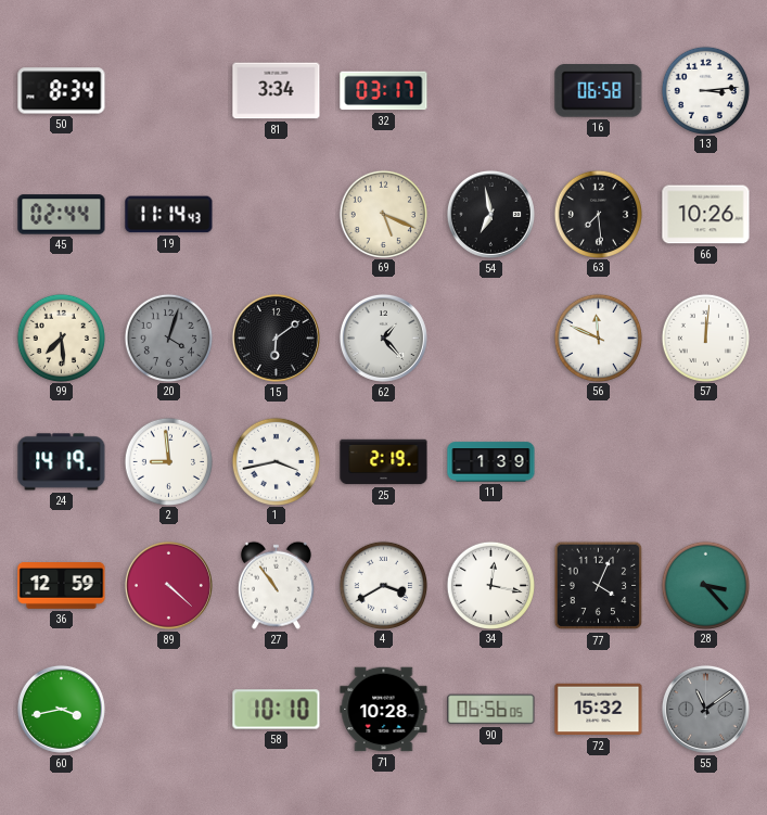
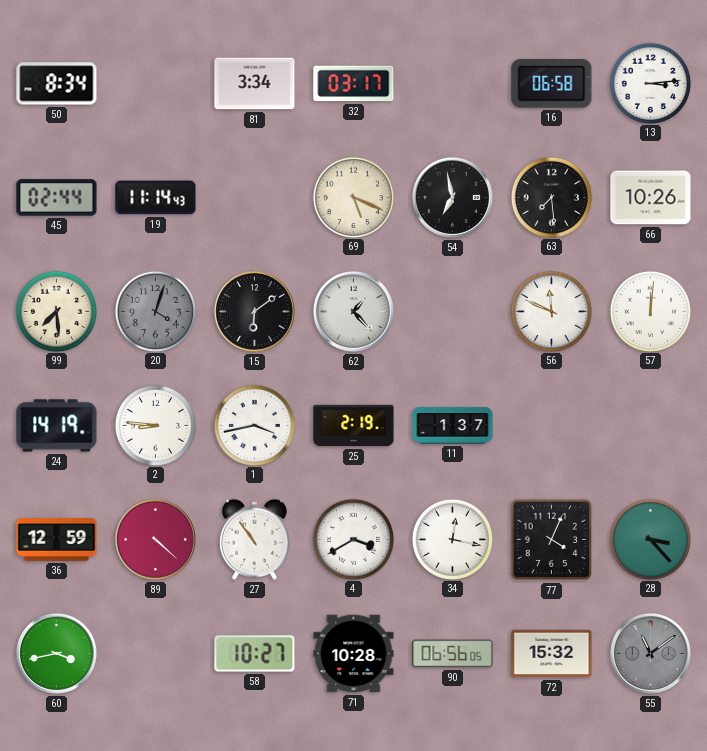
2: 8:59 -> 8:46
11: 1:39 -> 1:37
58: 10:10 -> 10:27
